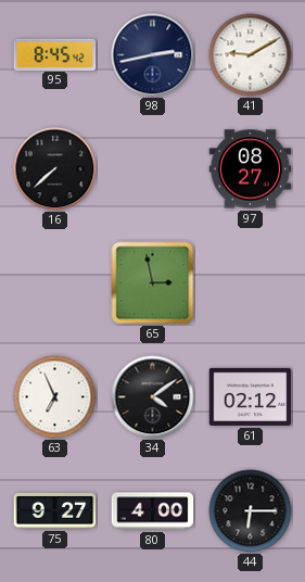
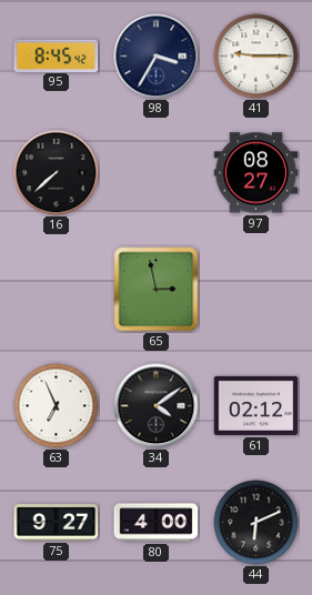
98: 2:43 -> 3:35
41: 9:10 -> 9:15
44: 6:15 -> 6:11
